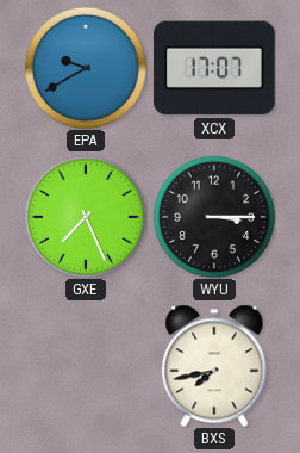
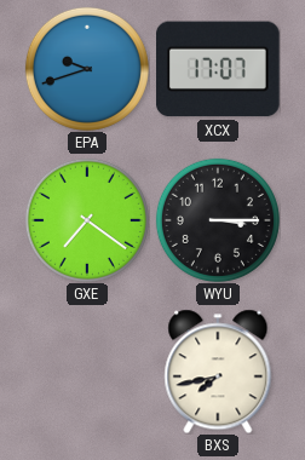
EPA: 9:40 -> 9:42
GXE: 7:26 -> 7:21
